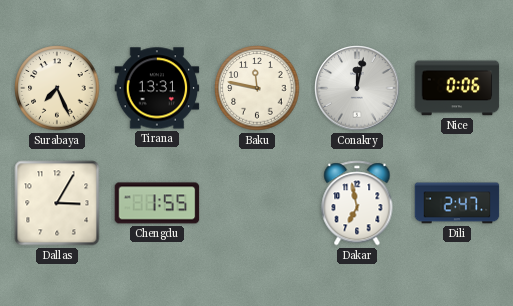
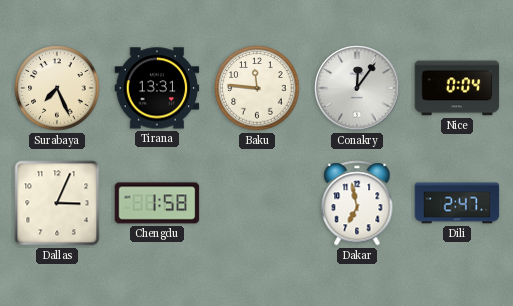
Baku: 11:47 -> 11:46
Conakry: 12:02 -> 12:06
Nice: 0:06 -> 0:04
Dallas: 3:05 -> 3:04
Chengdu: 1:55 -> 1:58
